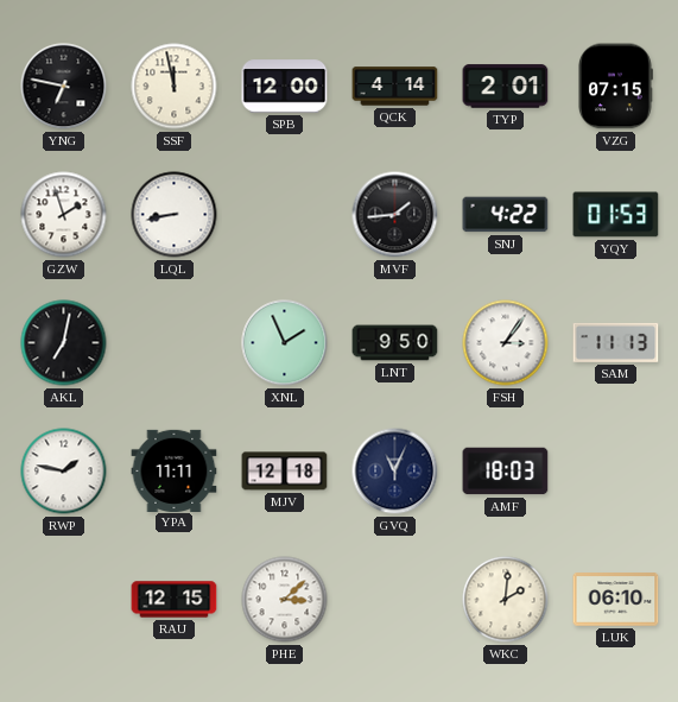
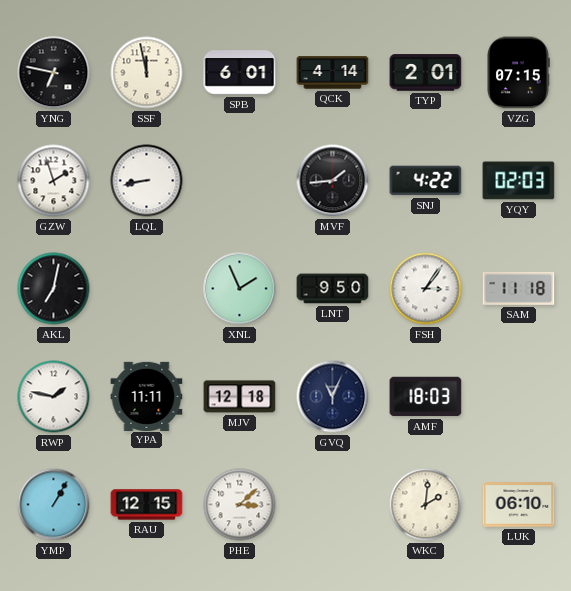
SPB: 12:00 -> 6:01
YQY: 01:53 -> 02:03
SAM: 11:13 -> 11:18
YMP: none -> 1:05
